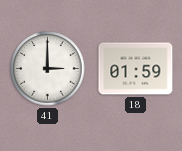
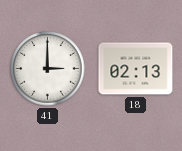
18: 01:59 -> 02:13
